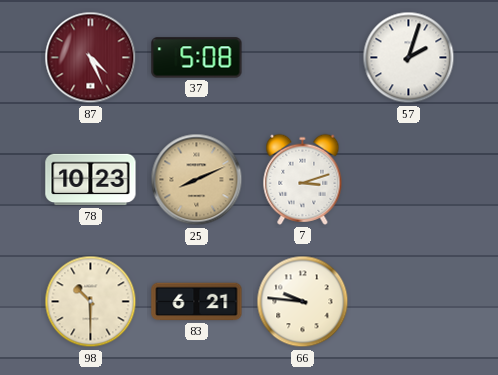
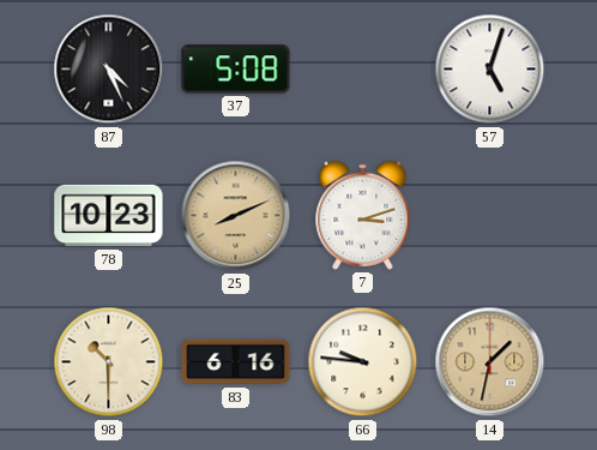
87 dial: burgundy -> black
57: 2:03 -> 5:03
83: 6:21 -> 6:16
14: none -> 1:32
